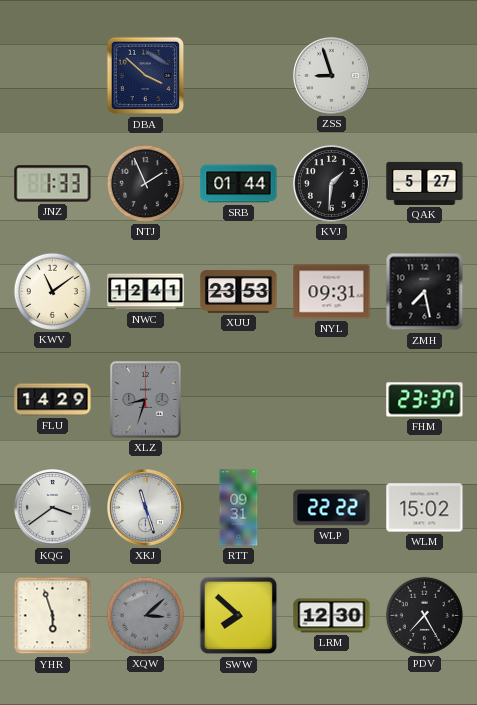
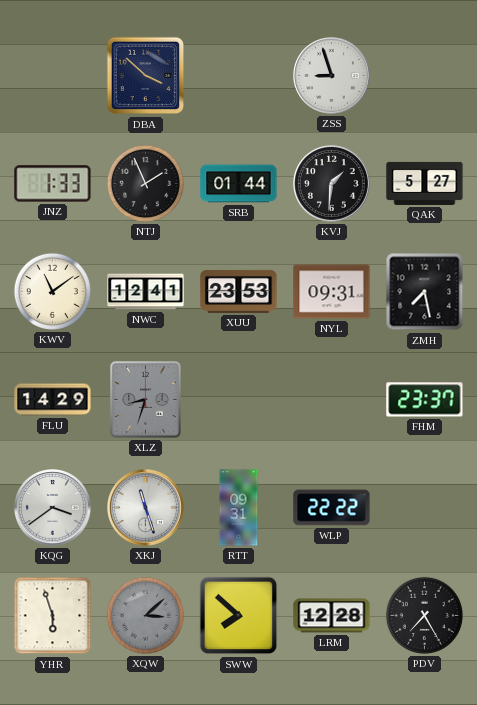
WLM: 15:02 -> none
LRM: 12:30 -> 12:28
